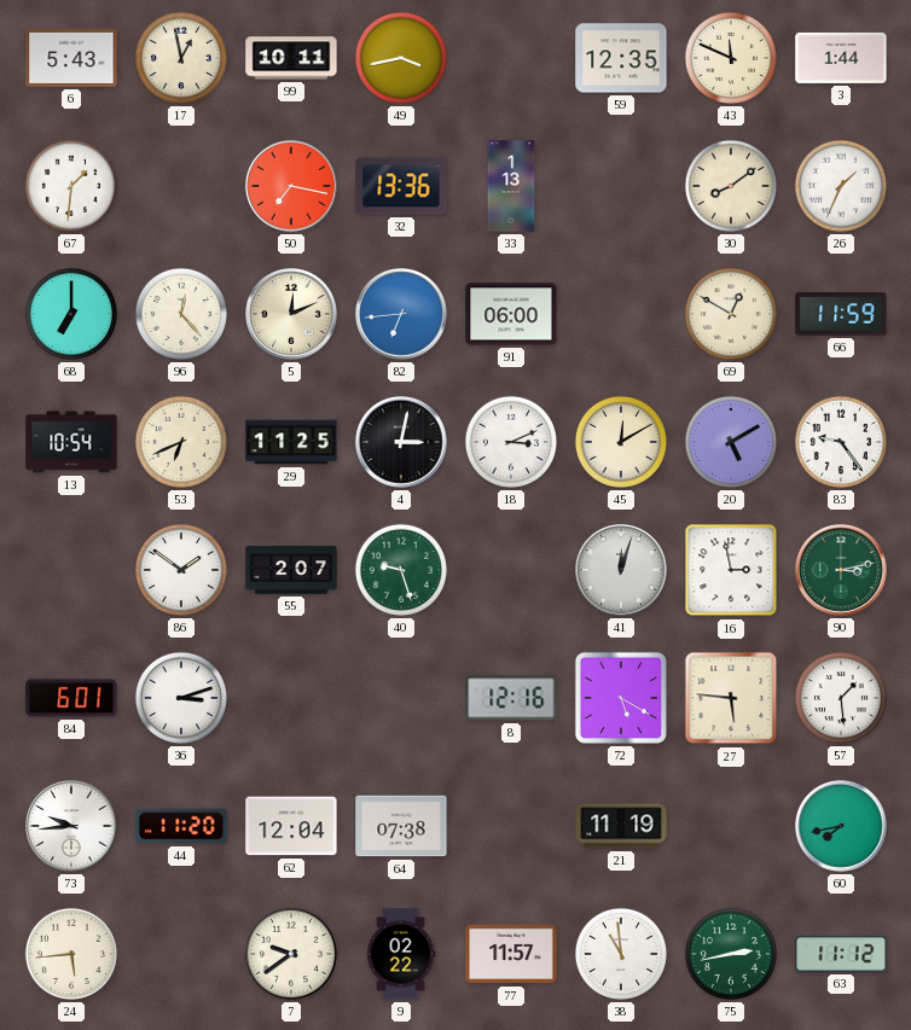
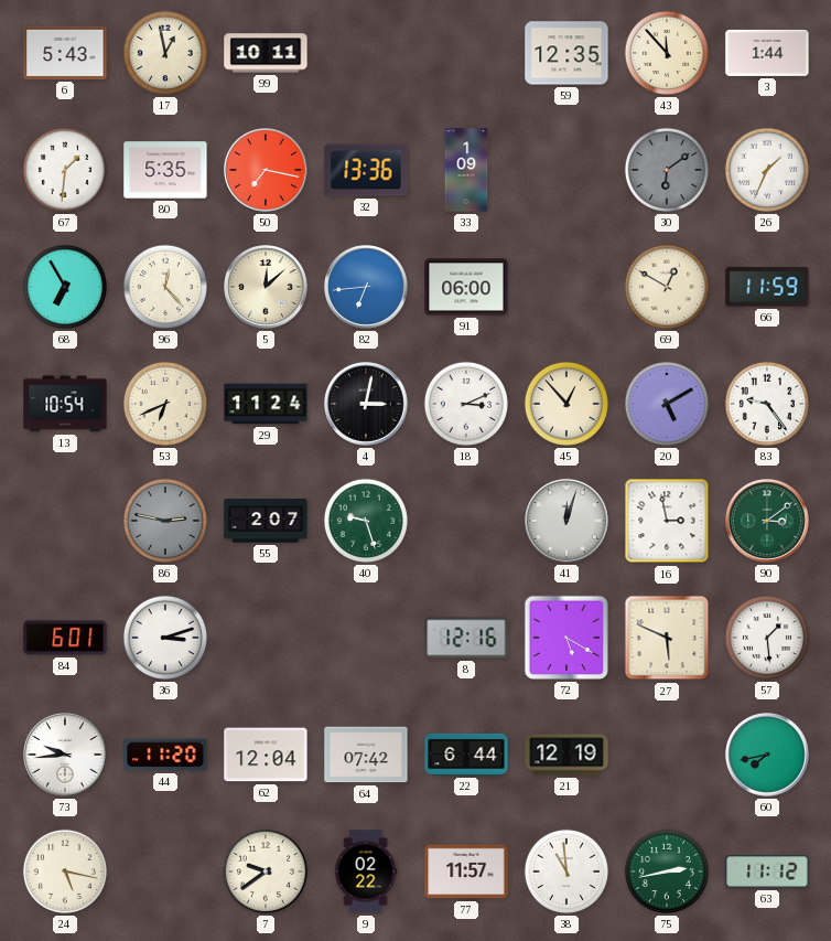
49: 3:43 -> none
43: 11:49 -> 11:53
80: none -> 5:35
33: 1:13 -> 1:09
30: 8:09 -> 6:09
30 dial: cream -> grey
68: 7:00 -> 6:55
5: 12:11 -> 12:08
29: 11:25 -> 11:24
45: 12:10 -> 12:53
86: 1:51 -> 2:47
86 dial: white -> grey
90: 3:13 -> 3:09
27: 5:46 -> 5:49
64: 07:38 -> 07:42
22: none -> 6:44
21: 11:19 -> 12:19
24: 5:44 -> 5:17
